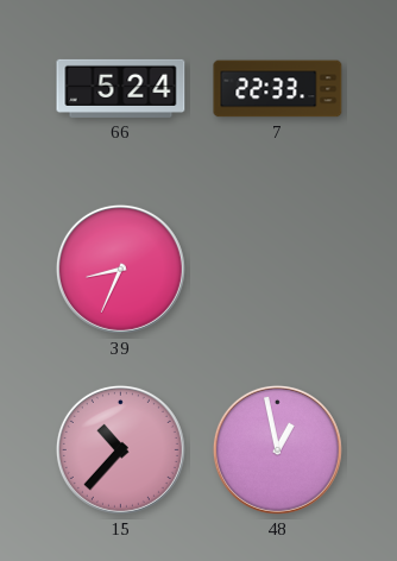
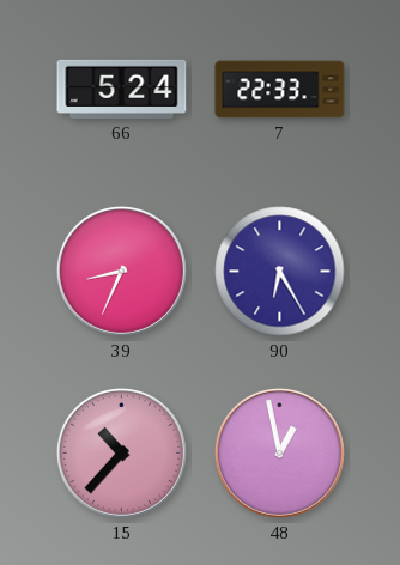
90: none -> 6:25
